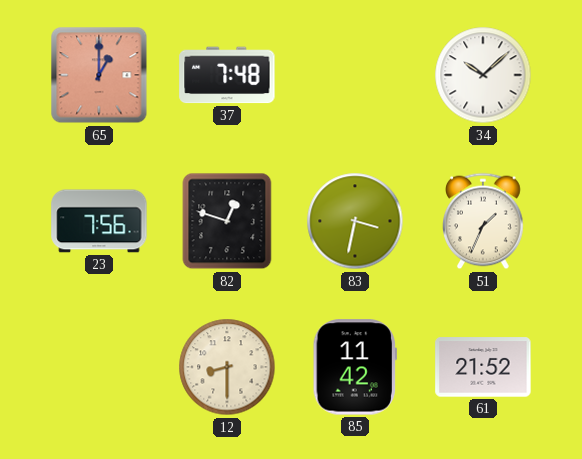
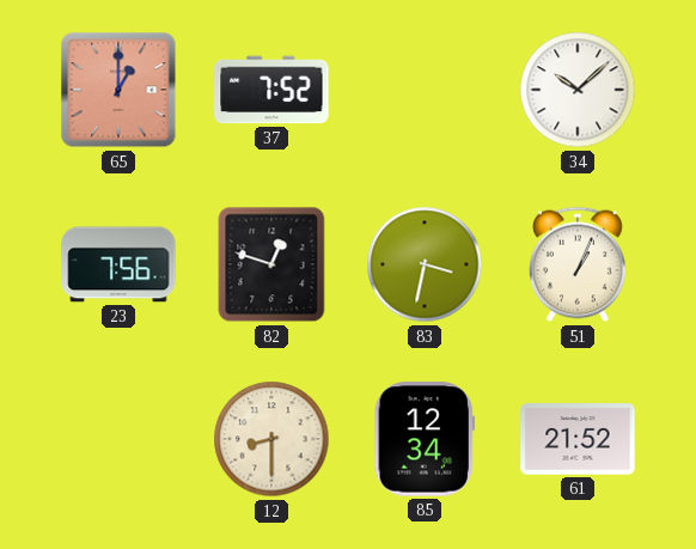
37: 7:48 -> 7:52
51: 1:34 -> 1:04
85: 11:42 -> 12:34
